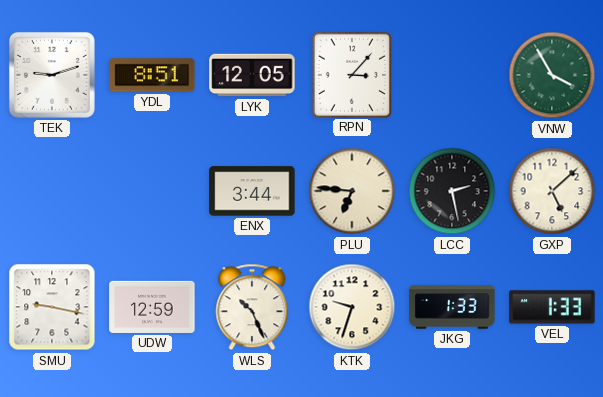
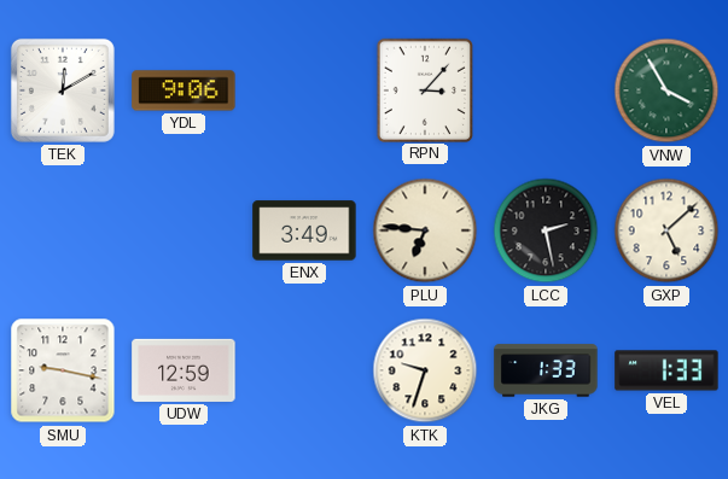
TEK: 9:12 -> 12:10
YDL: 8:51 -> 9:06
LYK: 12:05 -> none
ENX: 3:44 -> 3:49
WLS: 10:26 -> none
